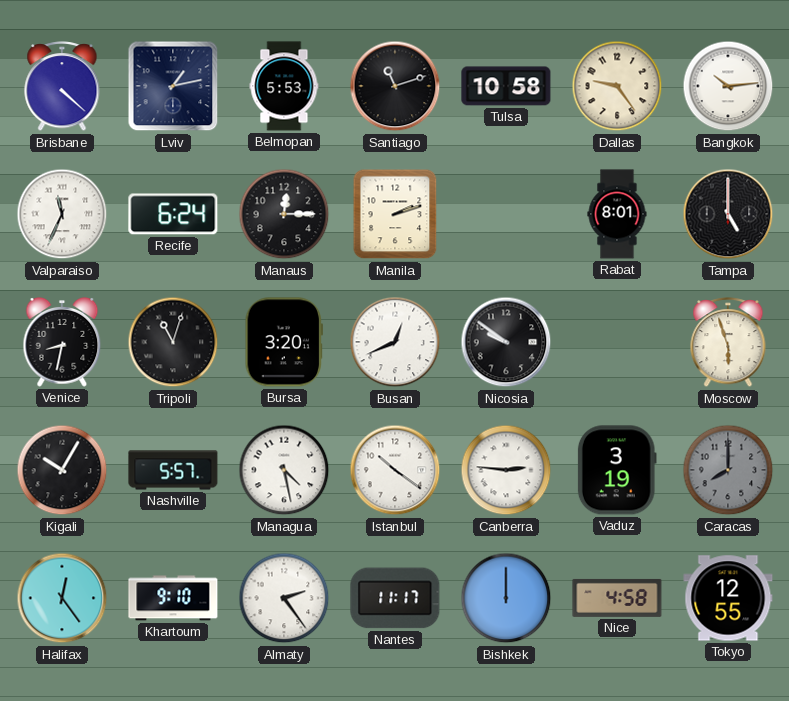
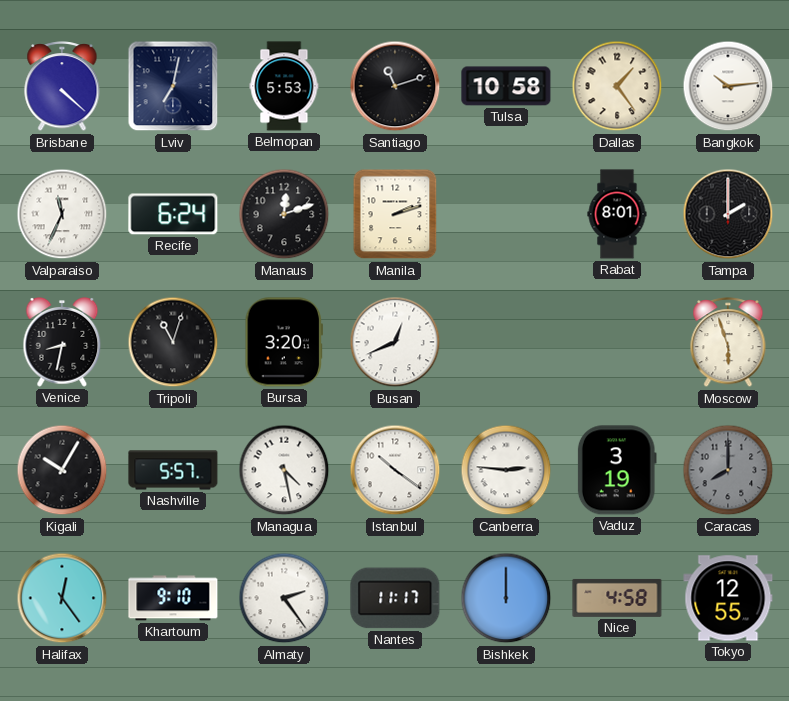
Lviv: 1:13 -> 7:02
Dallas: 9:24 -> 1:24
Manaus: 12:15 -> 12:12
Tampa: 5:00 -> 2:00
Nicosia: 9:51 -> none
